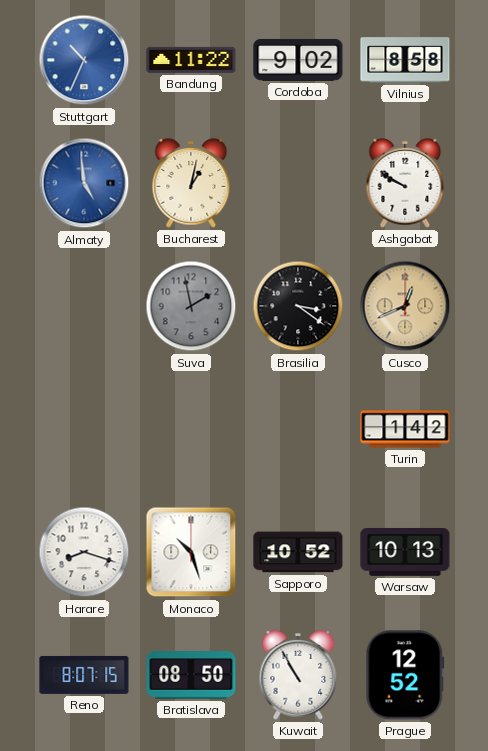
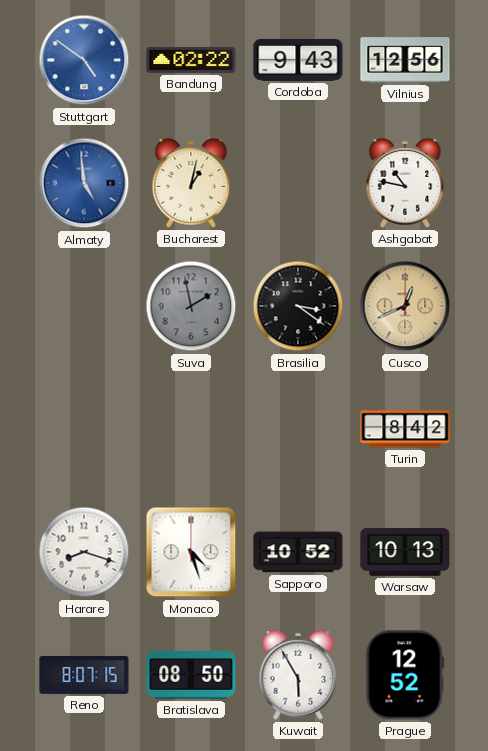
Stuttgart: 10:34 -> 4:51
Bandung: 11:22 -> 02:22
Cordoba: 9:02 -> 9:43
Vilnius: 8:58 -> 12:56
Ashgabat: 9:50 -> 10:47
Turin: 1:42 -> 8:42
Monaco: 10:27 -> 4:27
Kuwait: 10:55 -> 5:55
